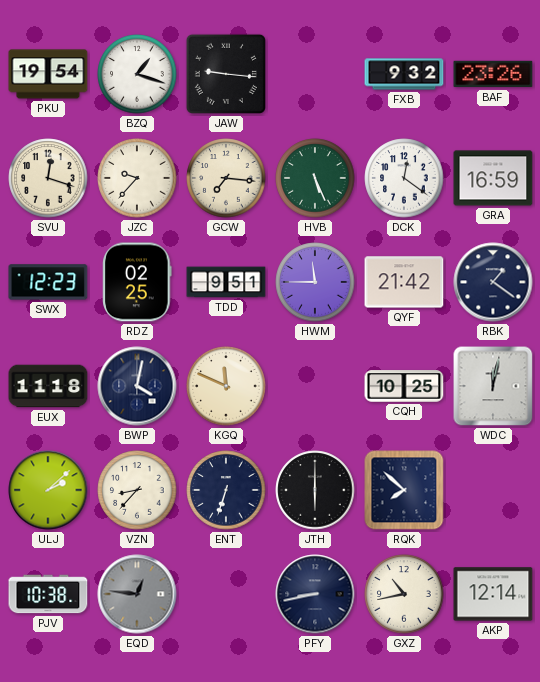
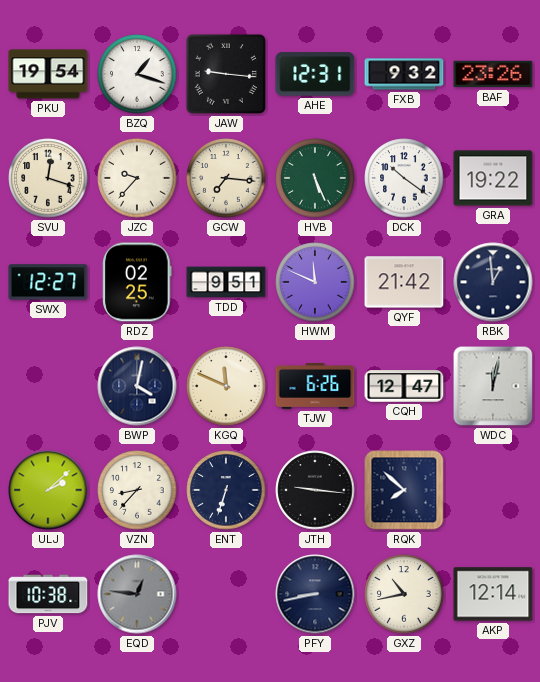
AHE: none -> 12:31
DCK: 12:21 -> 10:21
GRA: 16:59 -> 19:22
SWX: 12:23 -> 12:27
HWM: 11:45 -> 11:49
RBK: 1:21 -> 12:59
EUX: 11:18 -> none
TJW: none -> 6:26
CQH: 10:25 -> 12:47
JTH: 6:00 -> 9:16
